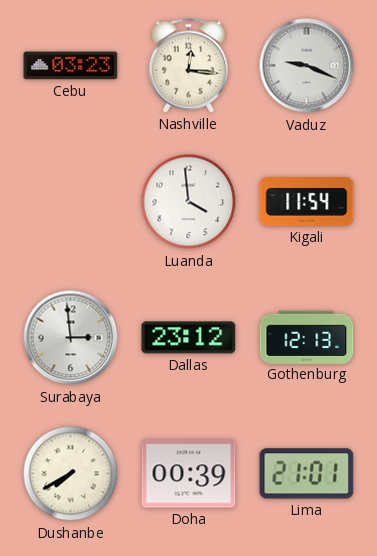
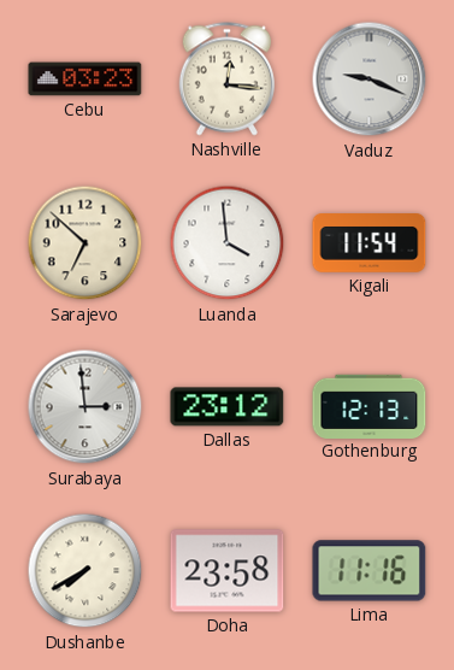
Sarajevo: none -> 6:52
Doha: 00:39 -> 23:58
Lima: 21:01 -> 11:16
